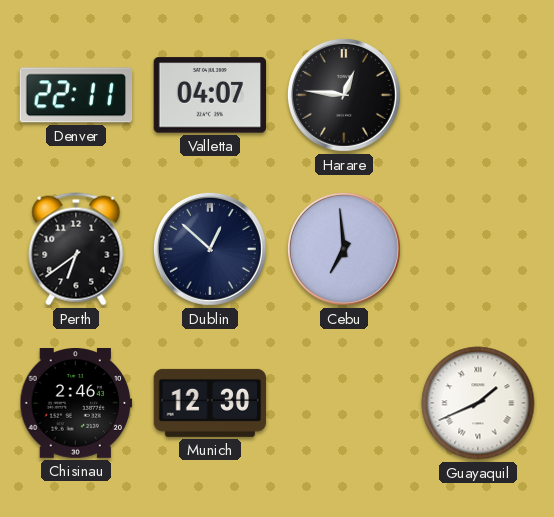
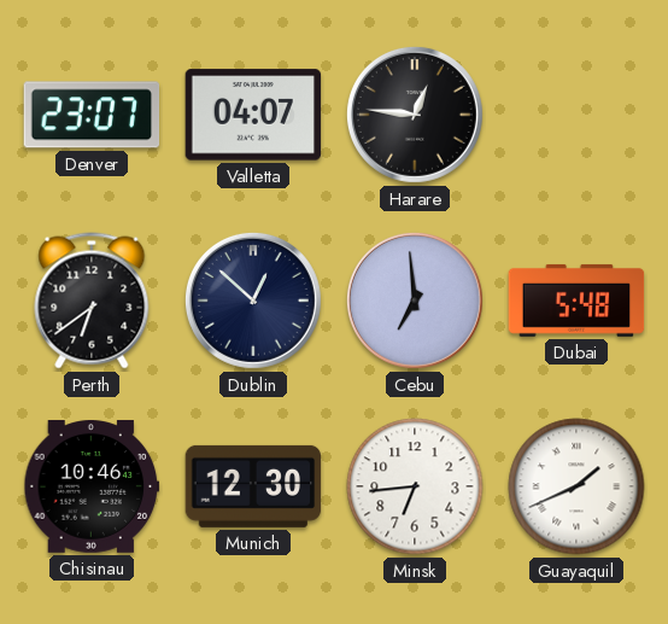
Denver: 22:11 -> 23:07
Dubai: none -> 5:48
Chisinau: 2:46 -> 10:46
Minsk: none -> 6:44
